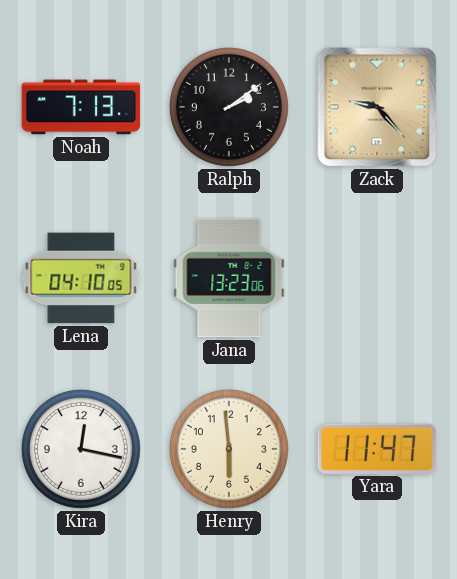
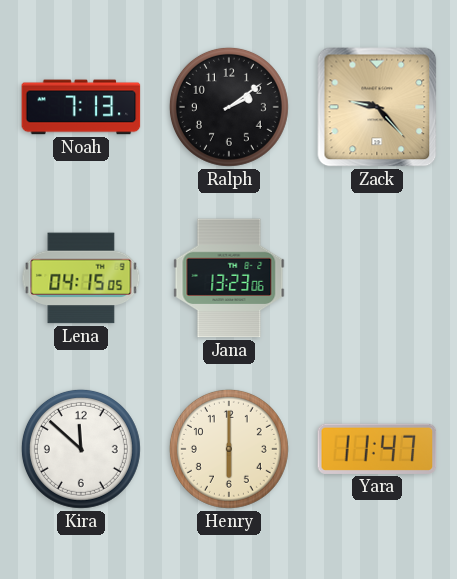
Lena: 04:10 -> 04:15
Kira: 12:17 -> 11:52
Henry: 5:59 -> 6:00
